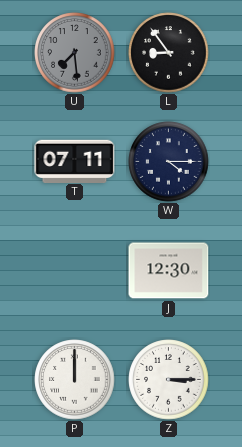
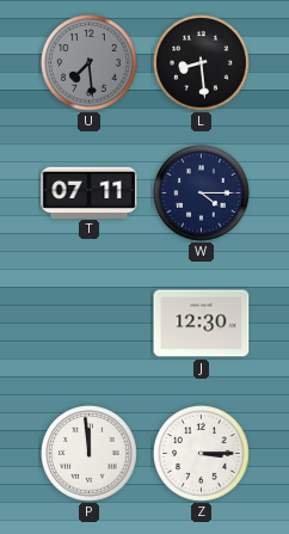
L: 8:54 -> 8:29
P: 12:00 -> 11:59
